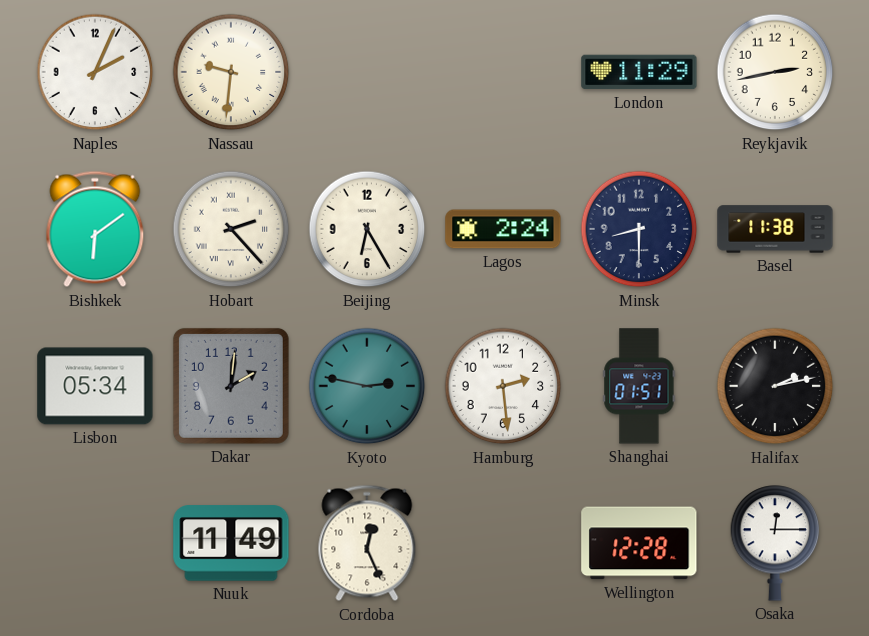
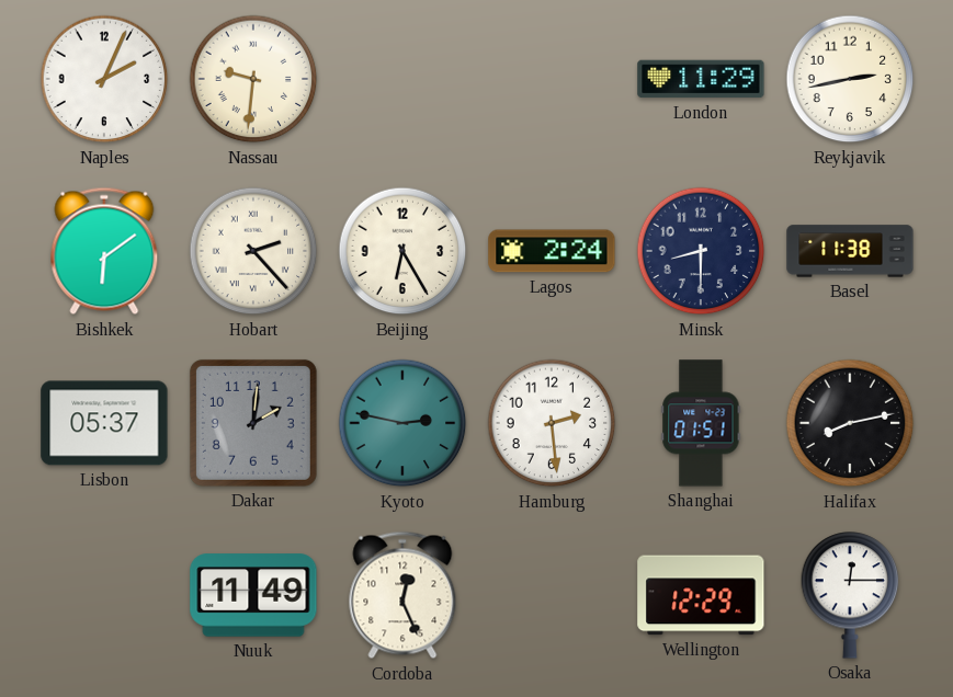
Lisbon: 05:34 -> 05:37
Halifax: 2:13 -> 8:13
Wellington: 12:28 -> 12:29
